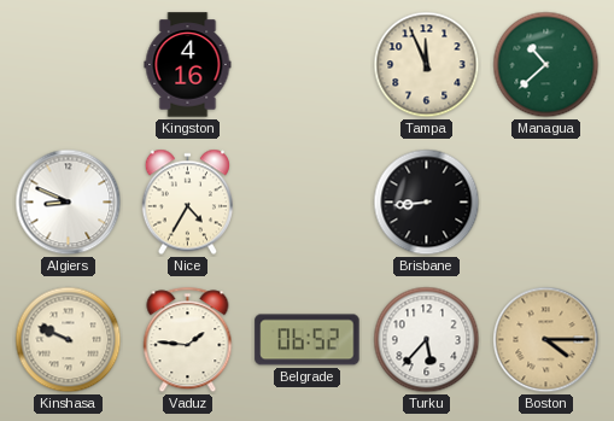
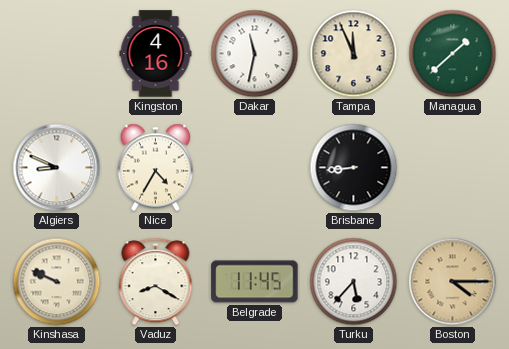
Dakar: none -> 11:32
Managua: 10:38 -> 1:38
Vaduz: 1:46 -> 8:20
Belgrade: 06:52 -> 11:45
